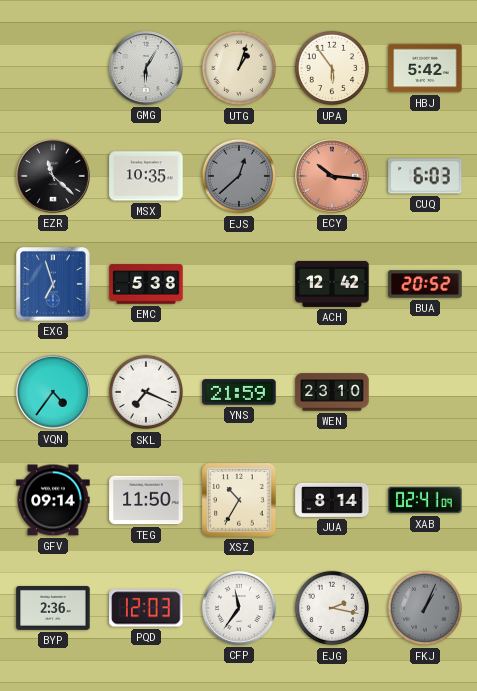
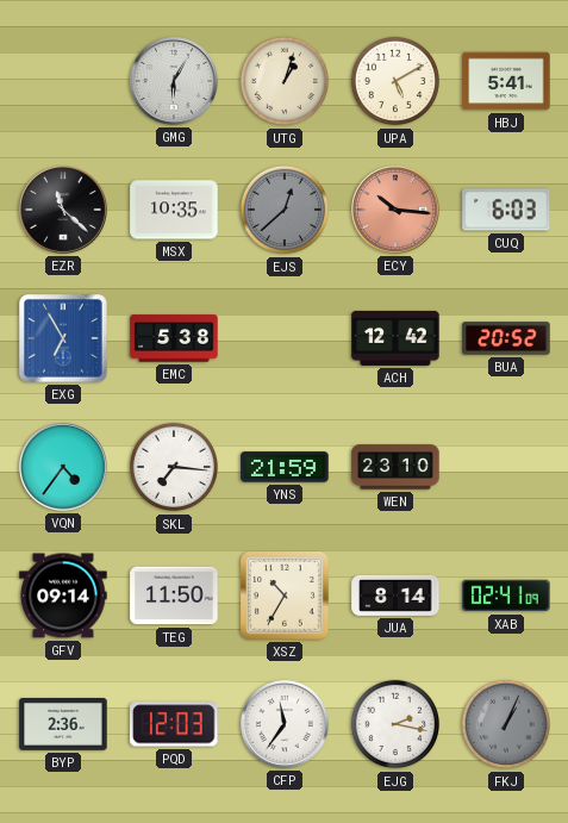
UPA: 5:54 -> 5:10
HBJ: 5:42 -> 5:41
EXG: 6:57 -> 6:55
SKL: 7:19 -> 7:16
